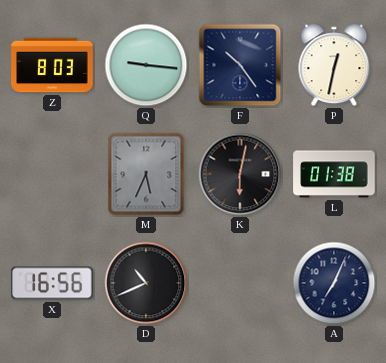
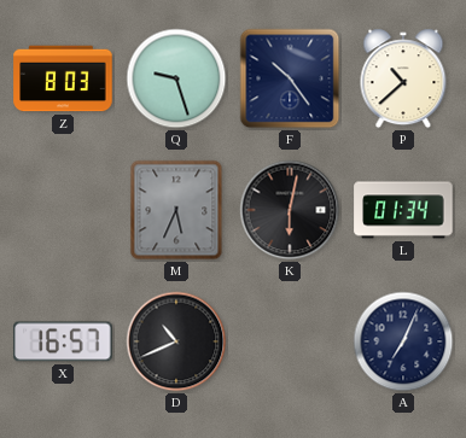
Q: 9:16 -> 9:27
P: 12:32 -> 10:38
L: 01:38 -> 01:34
X: 16:56 -> 16:57
